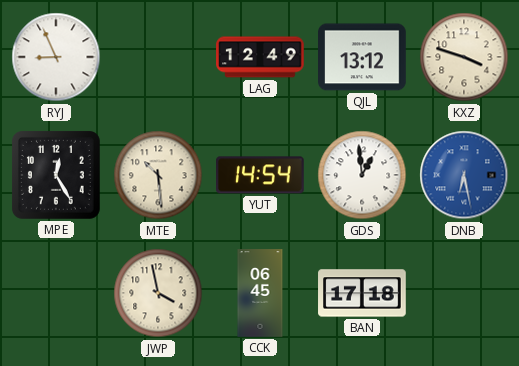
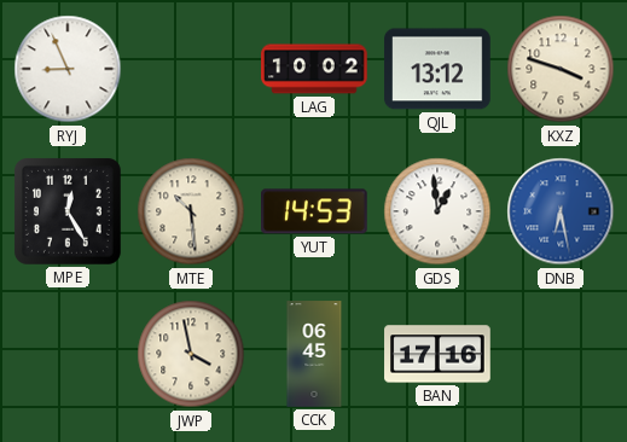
LAG: 12:49 -> 10:02
YUT: 14:54 -> 14:53
BAN: 17:18 -> 17:16
